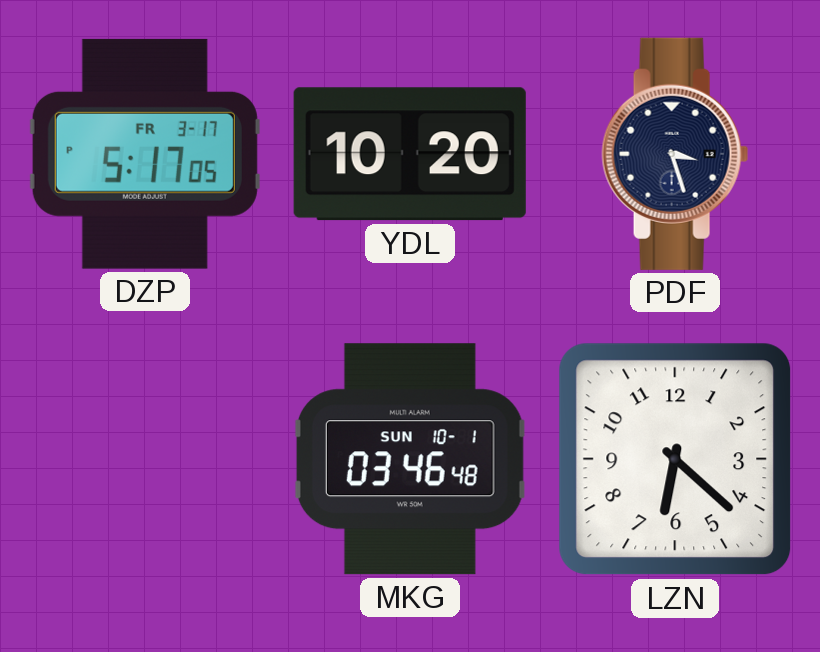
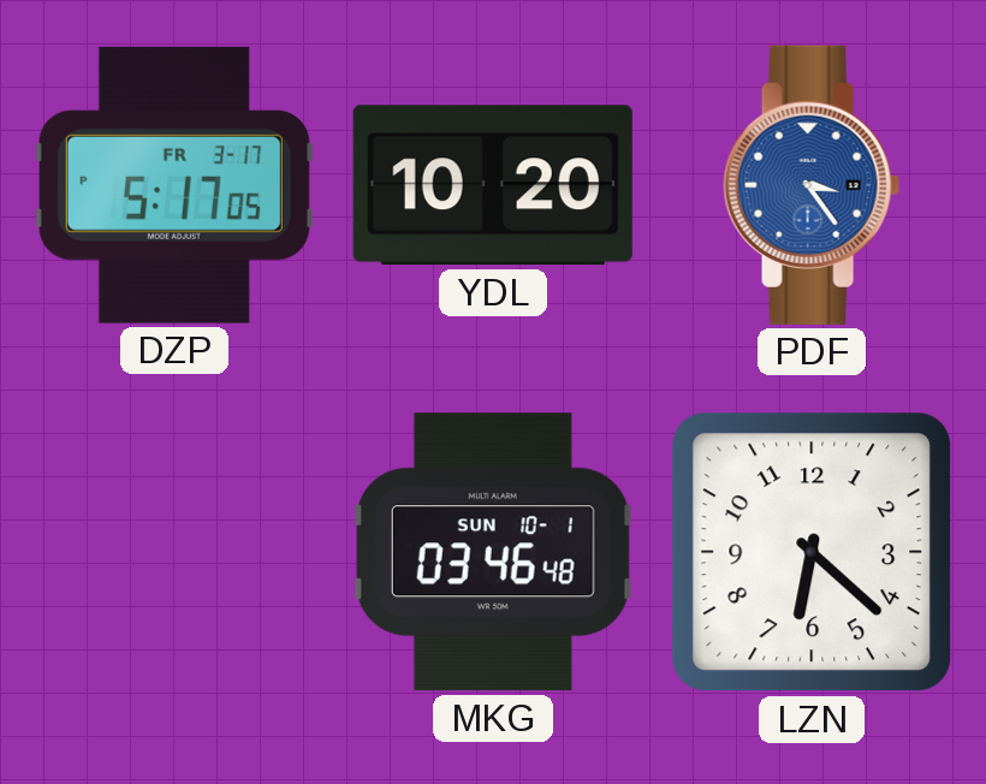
PDF: 3:27 -> 3:24
PDF dial: navy -> blue
